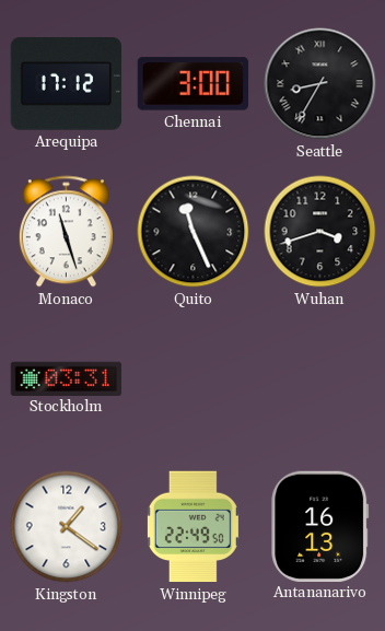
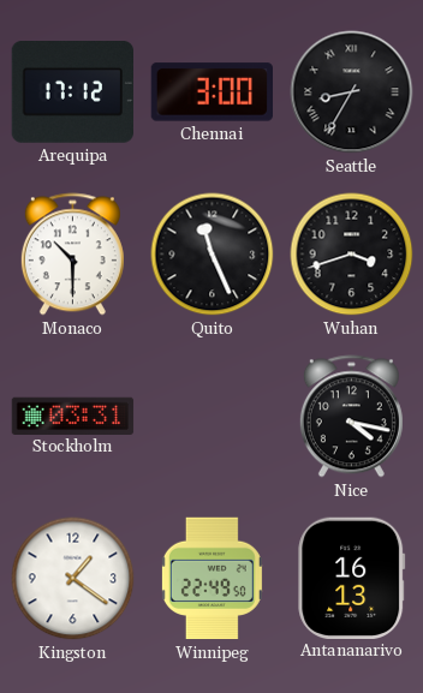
Monaco: 11:27 -> 10:30
Nice: none -> 4:17
